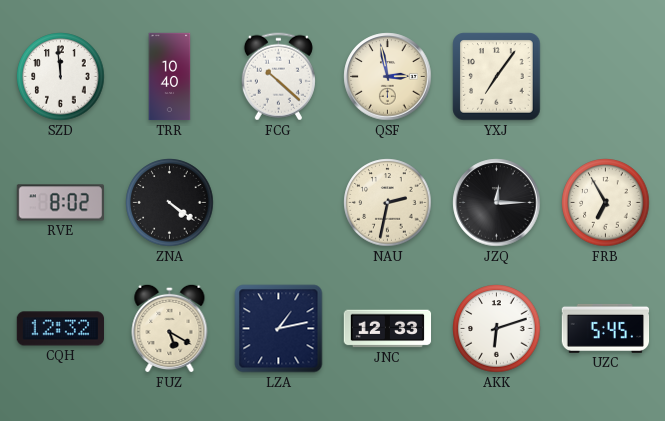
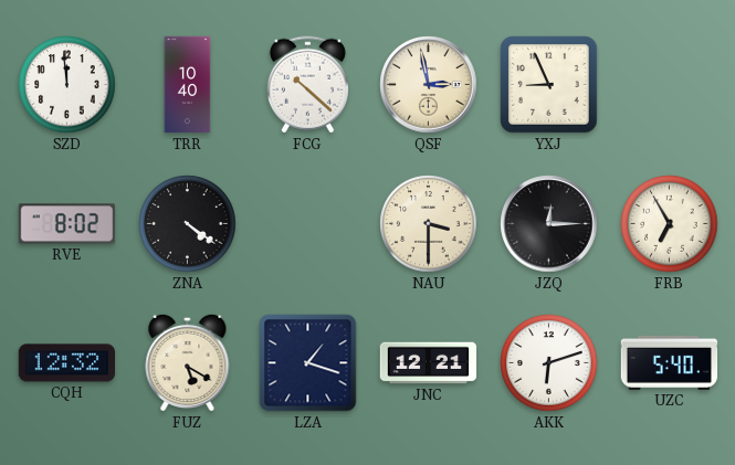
YXJ: 7:06 -> 8:56
NAU: 2:32 -> 3:30
LZA: 1:13 -> 1:18
JNC: 12:33 -> 12:21
UZC: 5:45 -> 5:40
